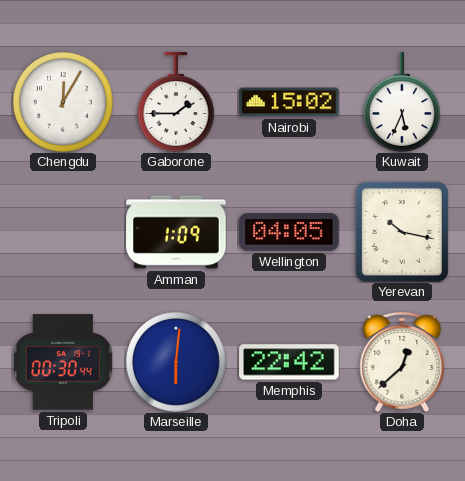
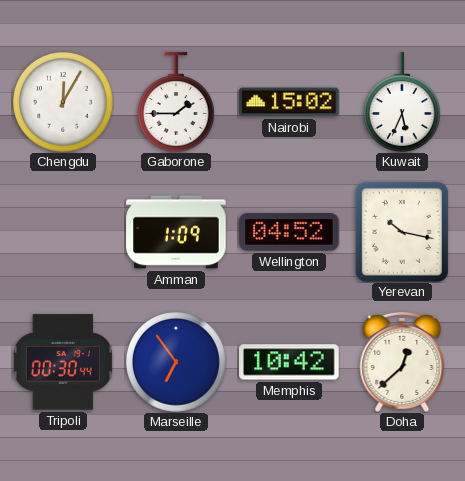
Wellington: 04:05 -> 04:52
Marseille: 6:01 -> 6:54
Memphis: 22:42 -> 10:42
